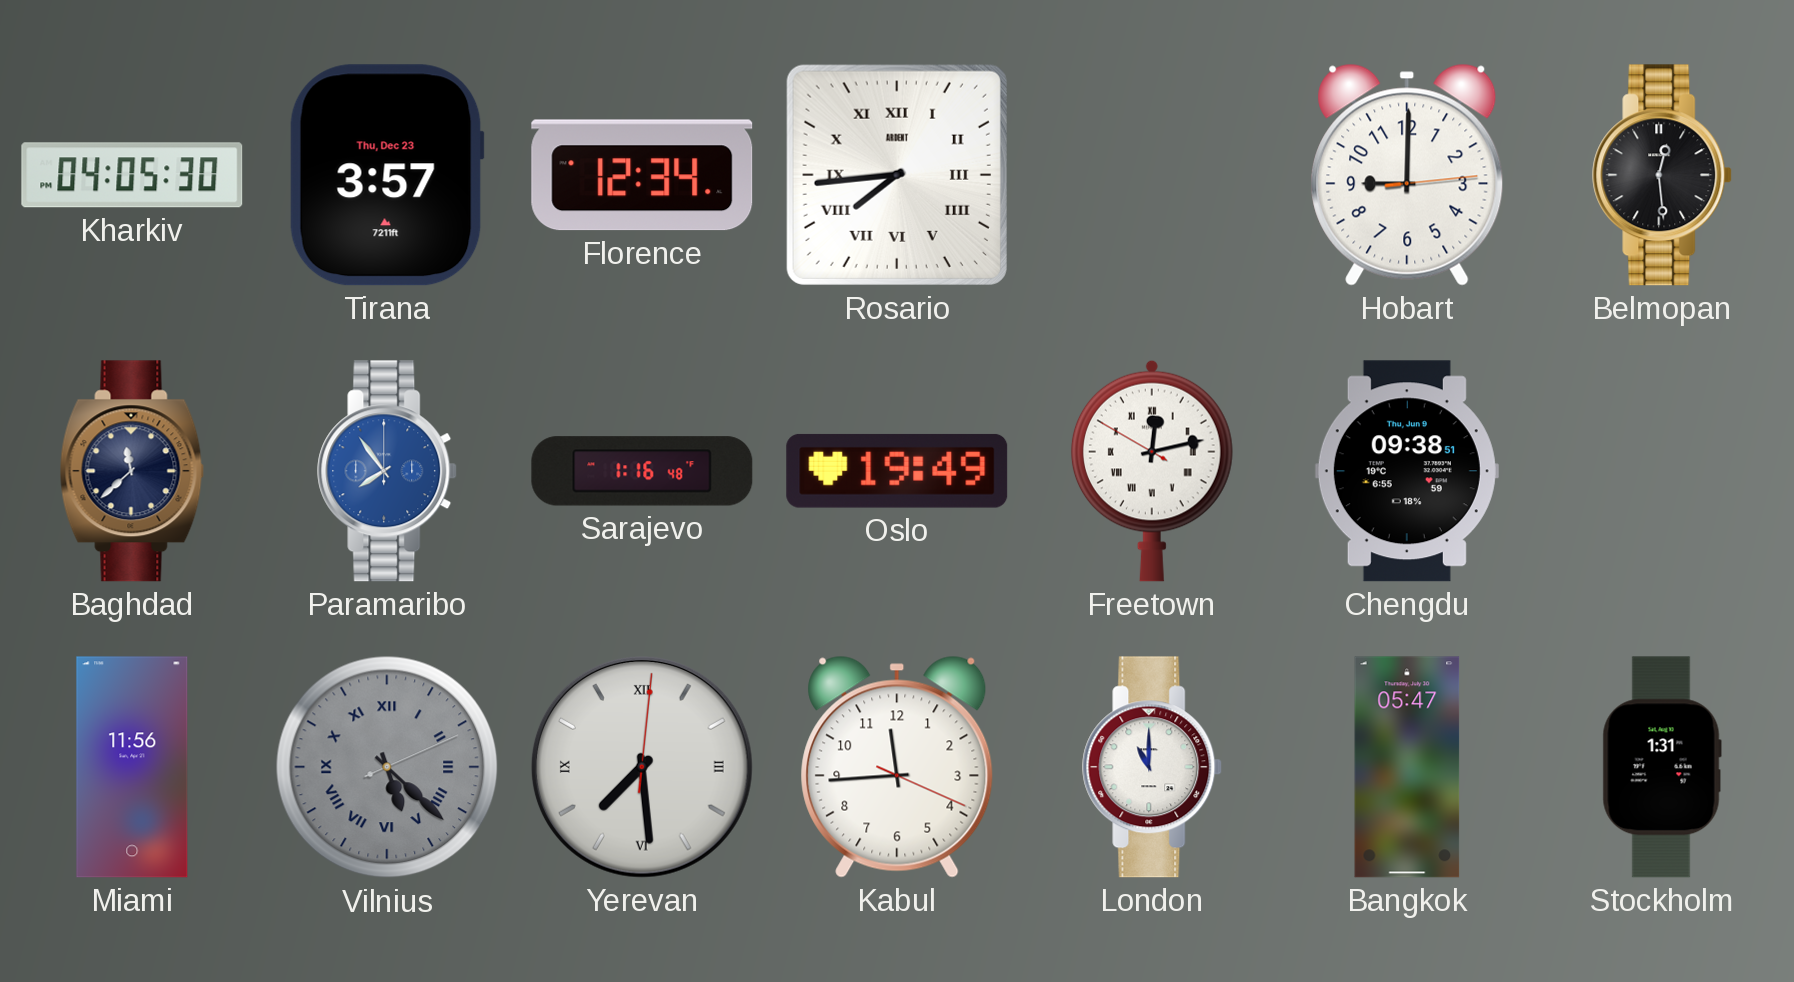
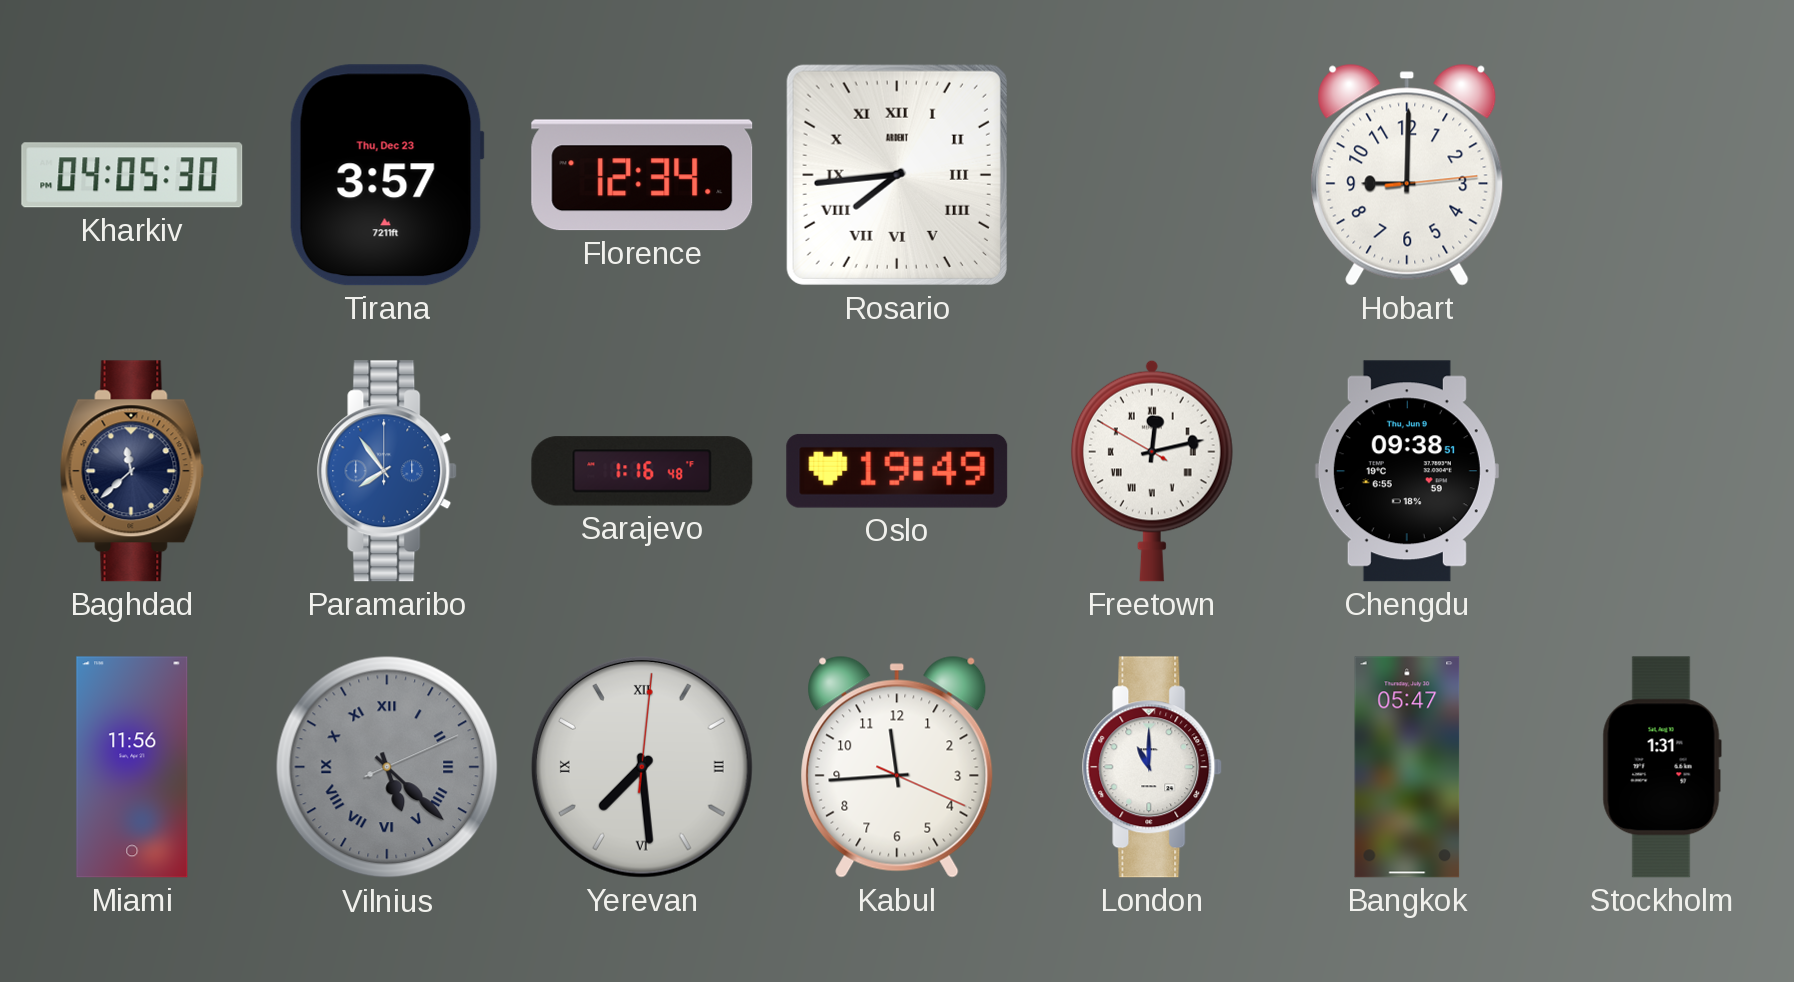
Belmopan: 12:29 -> none
